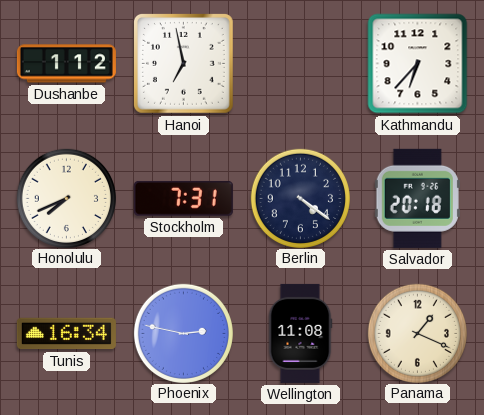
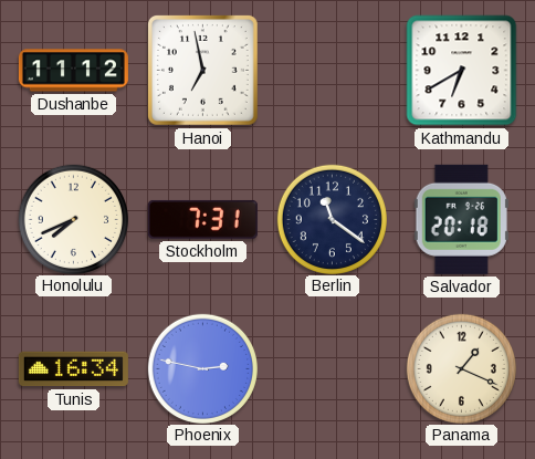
Dushanbe: 1:12 -> 11:12
Kathmandu: 6:37 -> 6:40
Berlin: 4:21 -> 11:21
Wellington: 11:08 -> none
